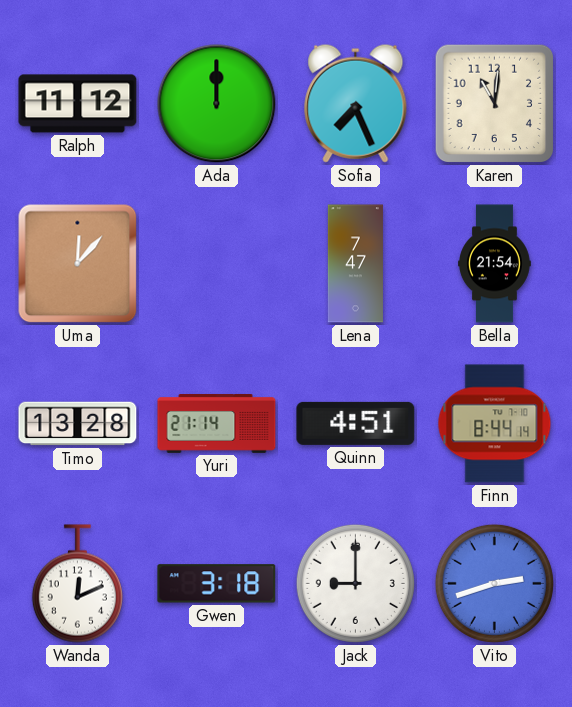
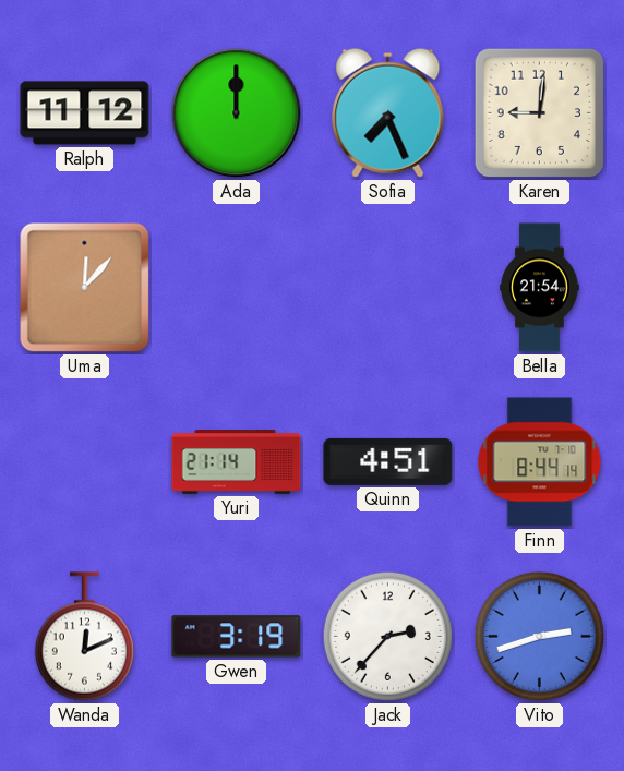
Karen: 11:01 -> 9:01
Lena: 7:47 -> none
Timo: 13:28 -> none
Gwen: 3:18 -> 3:19
Jack: 9:00 -> 2:37
